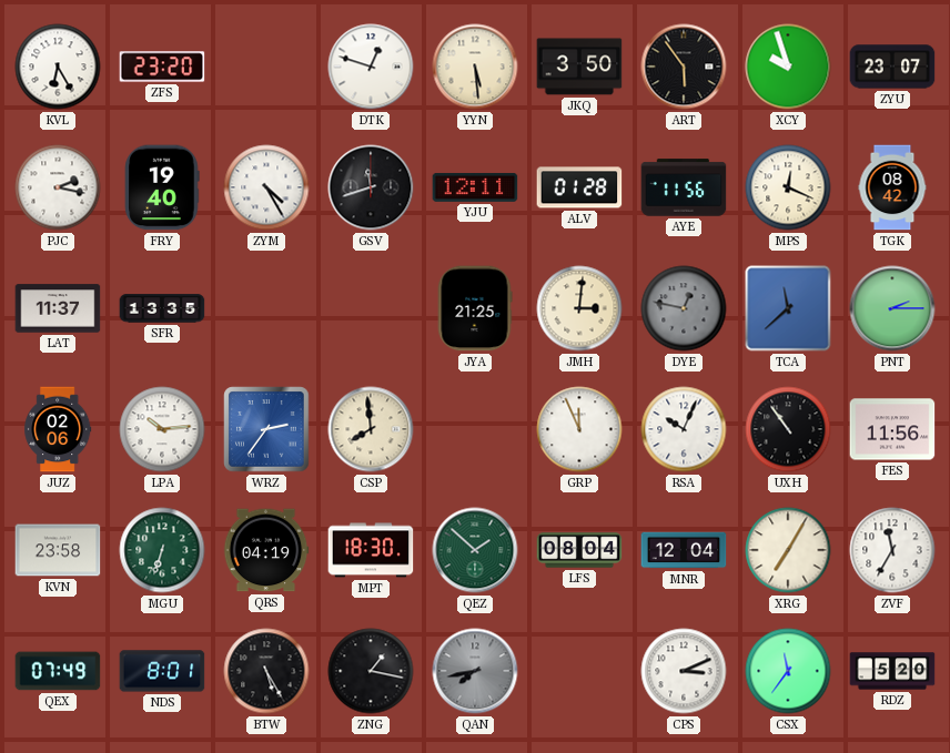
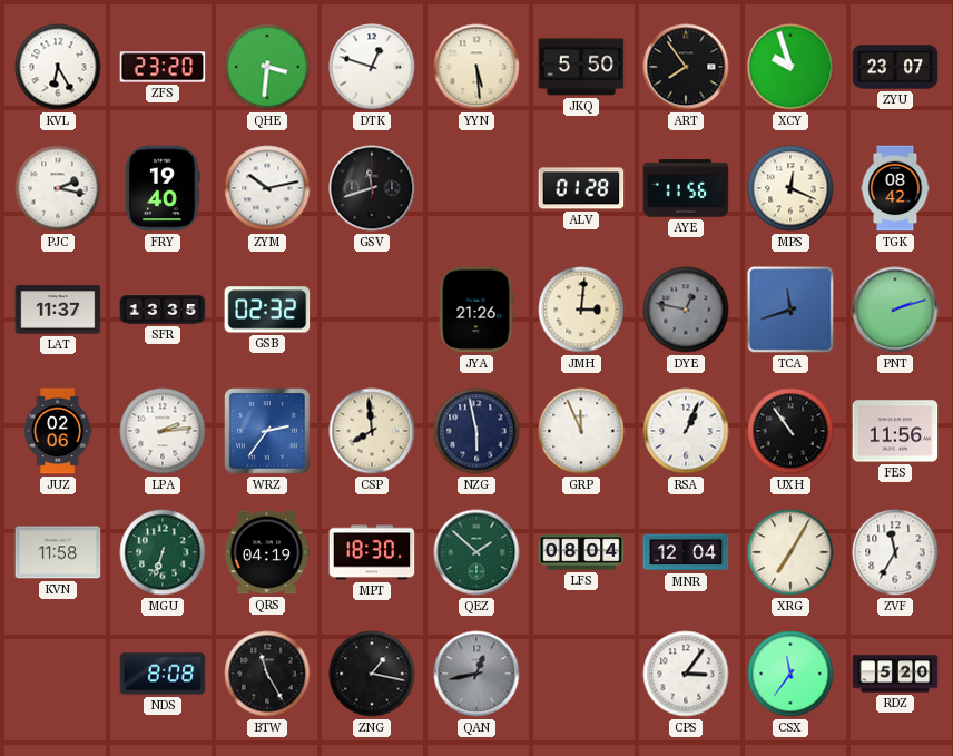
QHE: none -> 3:31
JKQ: 3:50 -> 5:50
ART: 5:54 -> 7:54
ZYM: 4:25 -> 10:13
YJU: 12:11 -> none
GSB: none -> 02:32
JYA: 21:25 -> 21:26
TCA: 11:38 -> 11:42
PNT: 2:15 -> 2:12
LPA: 10:14 -> 2:14
NZG: none -> 5:58
RSA: 10:04 -> 1:04
KVN: 23:58 -> 11:58
QEX: 07:49 -> none
NDS: 8:01 -> 8:08
BTW: 5:25 -> 11:25
QAN: 7:43 -> 12:43
CPS: 3:11 -> 3:06
